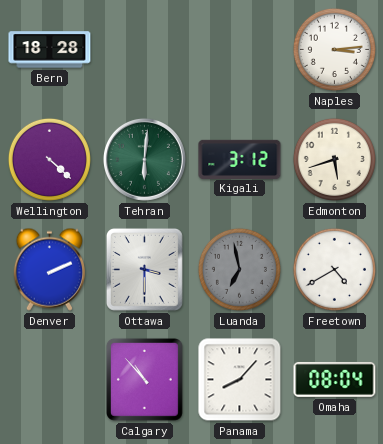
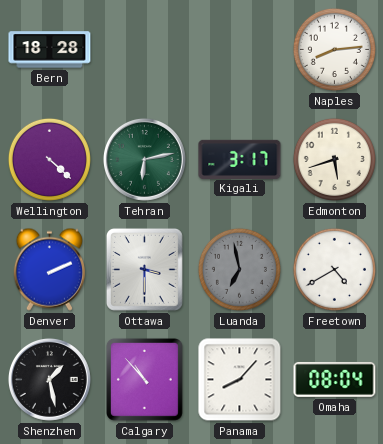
Naples: 3:14 -> 8:14
Tehran: 6:01 -> 6:13
Kigali: 3:12 -> 3:17
Shenzhen: none -> 1:28
